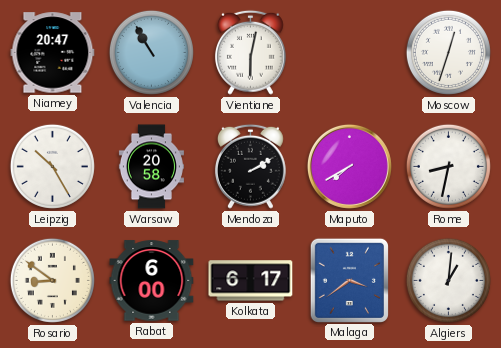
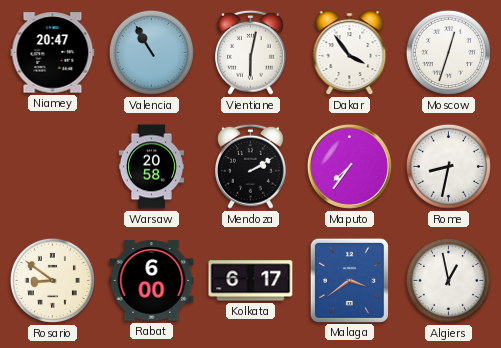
Dakar: none -> 3:54
Leipzig: 10:25 -> none
Maputo: 7:40 -> 7:36
Algiers: 1:01 -> 12:58
